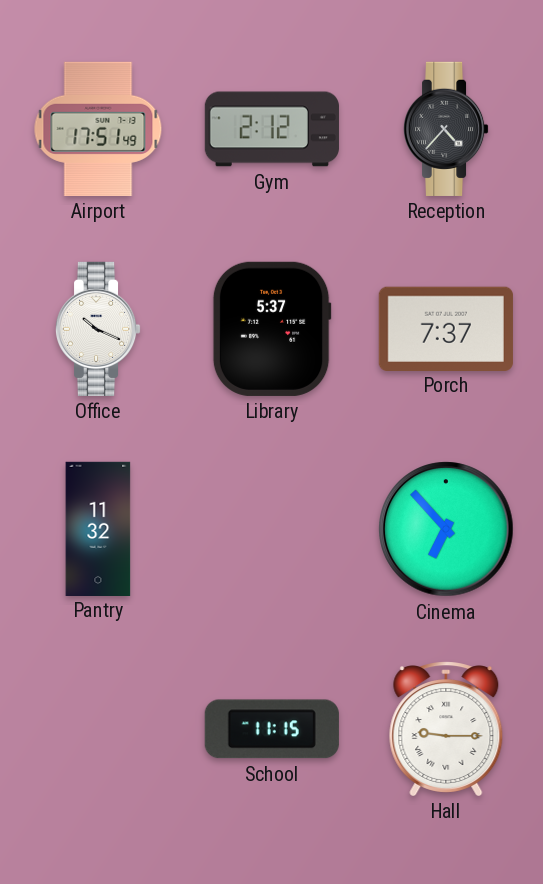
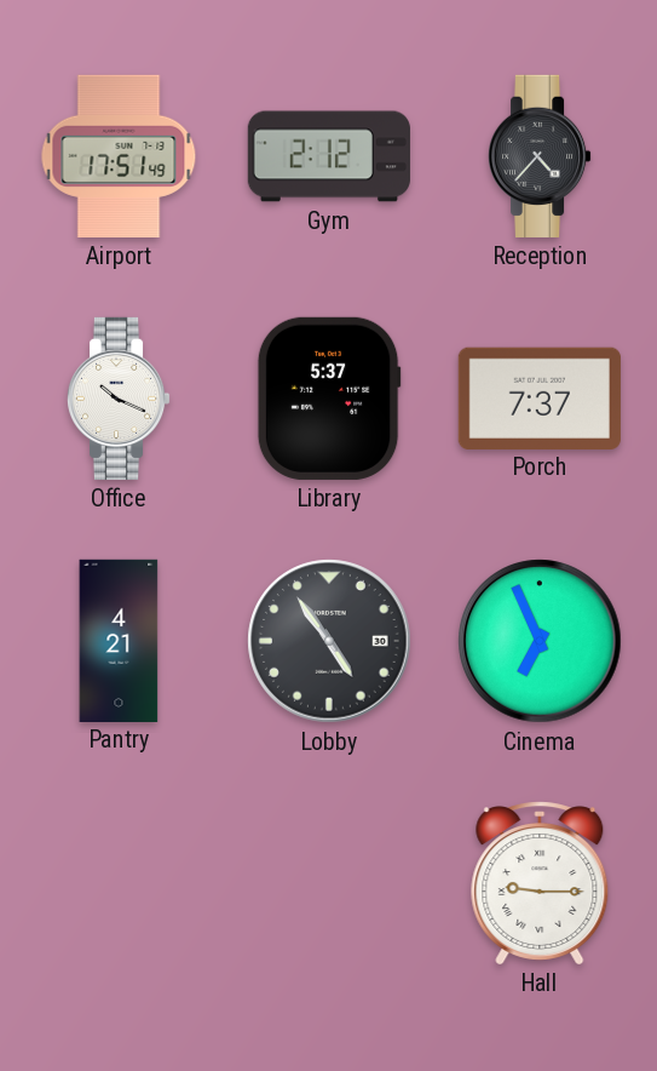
Pantry: 11:32 -> 4:21
Lobby: none -> 4:54
Cinema: 6:53 -> 6:56
School: 11:15 -> none
